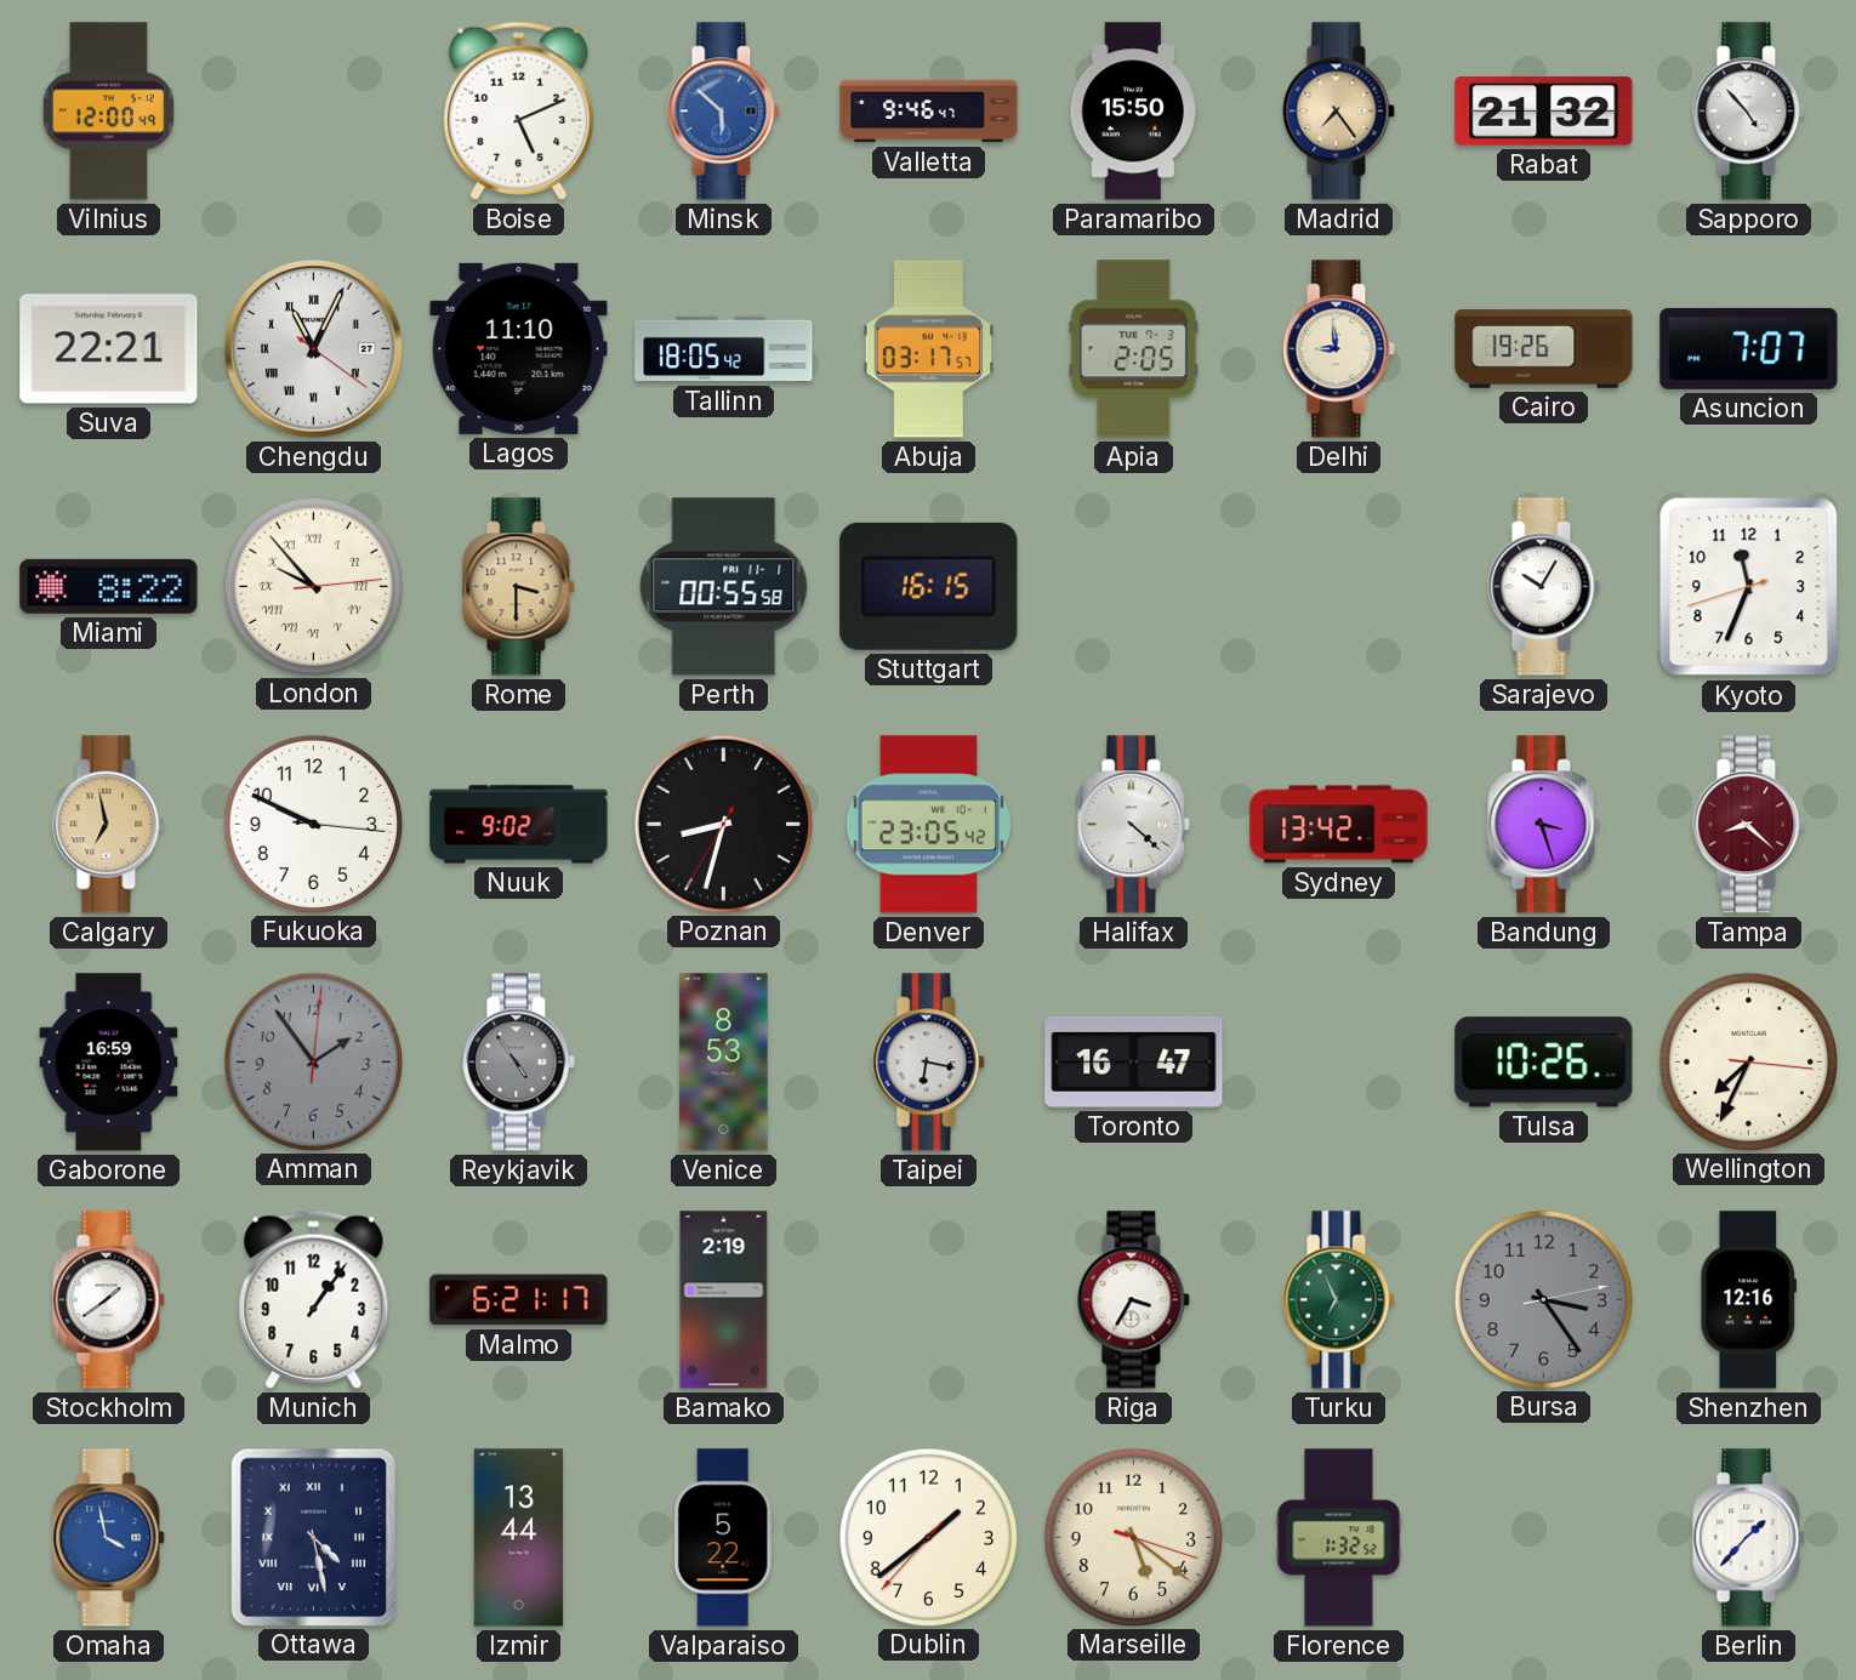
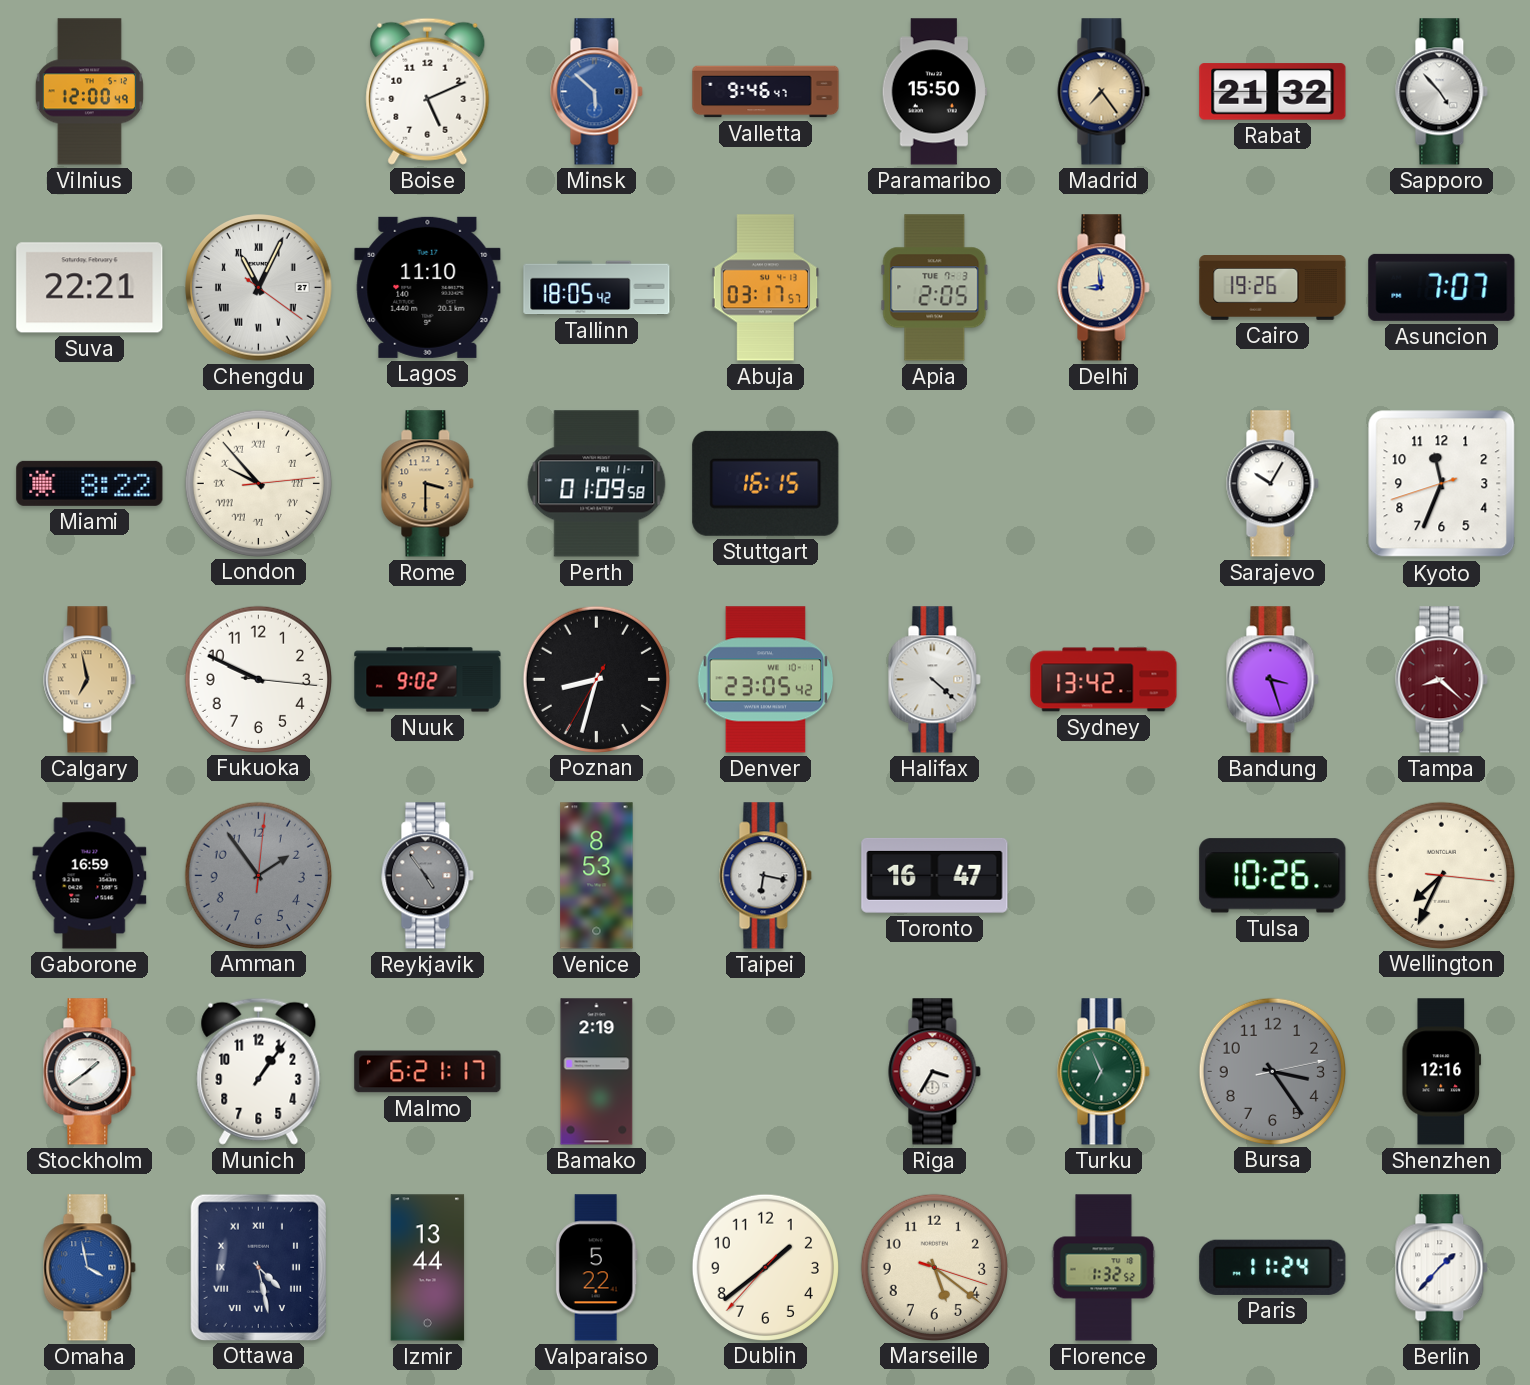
Perth: 00:55 -> 01:09
Paris: none -> 11:24
